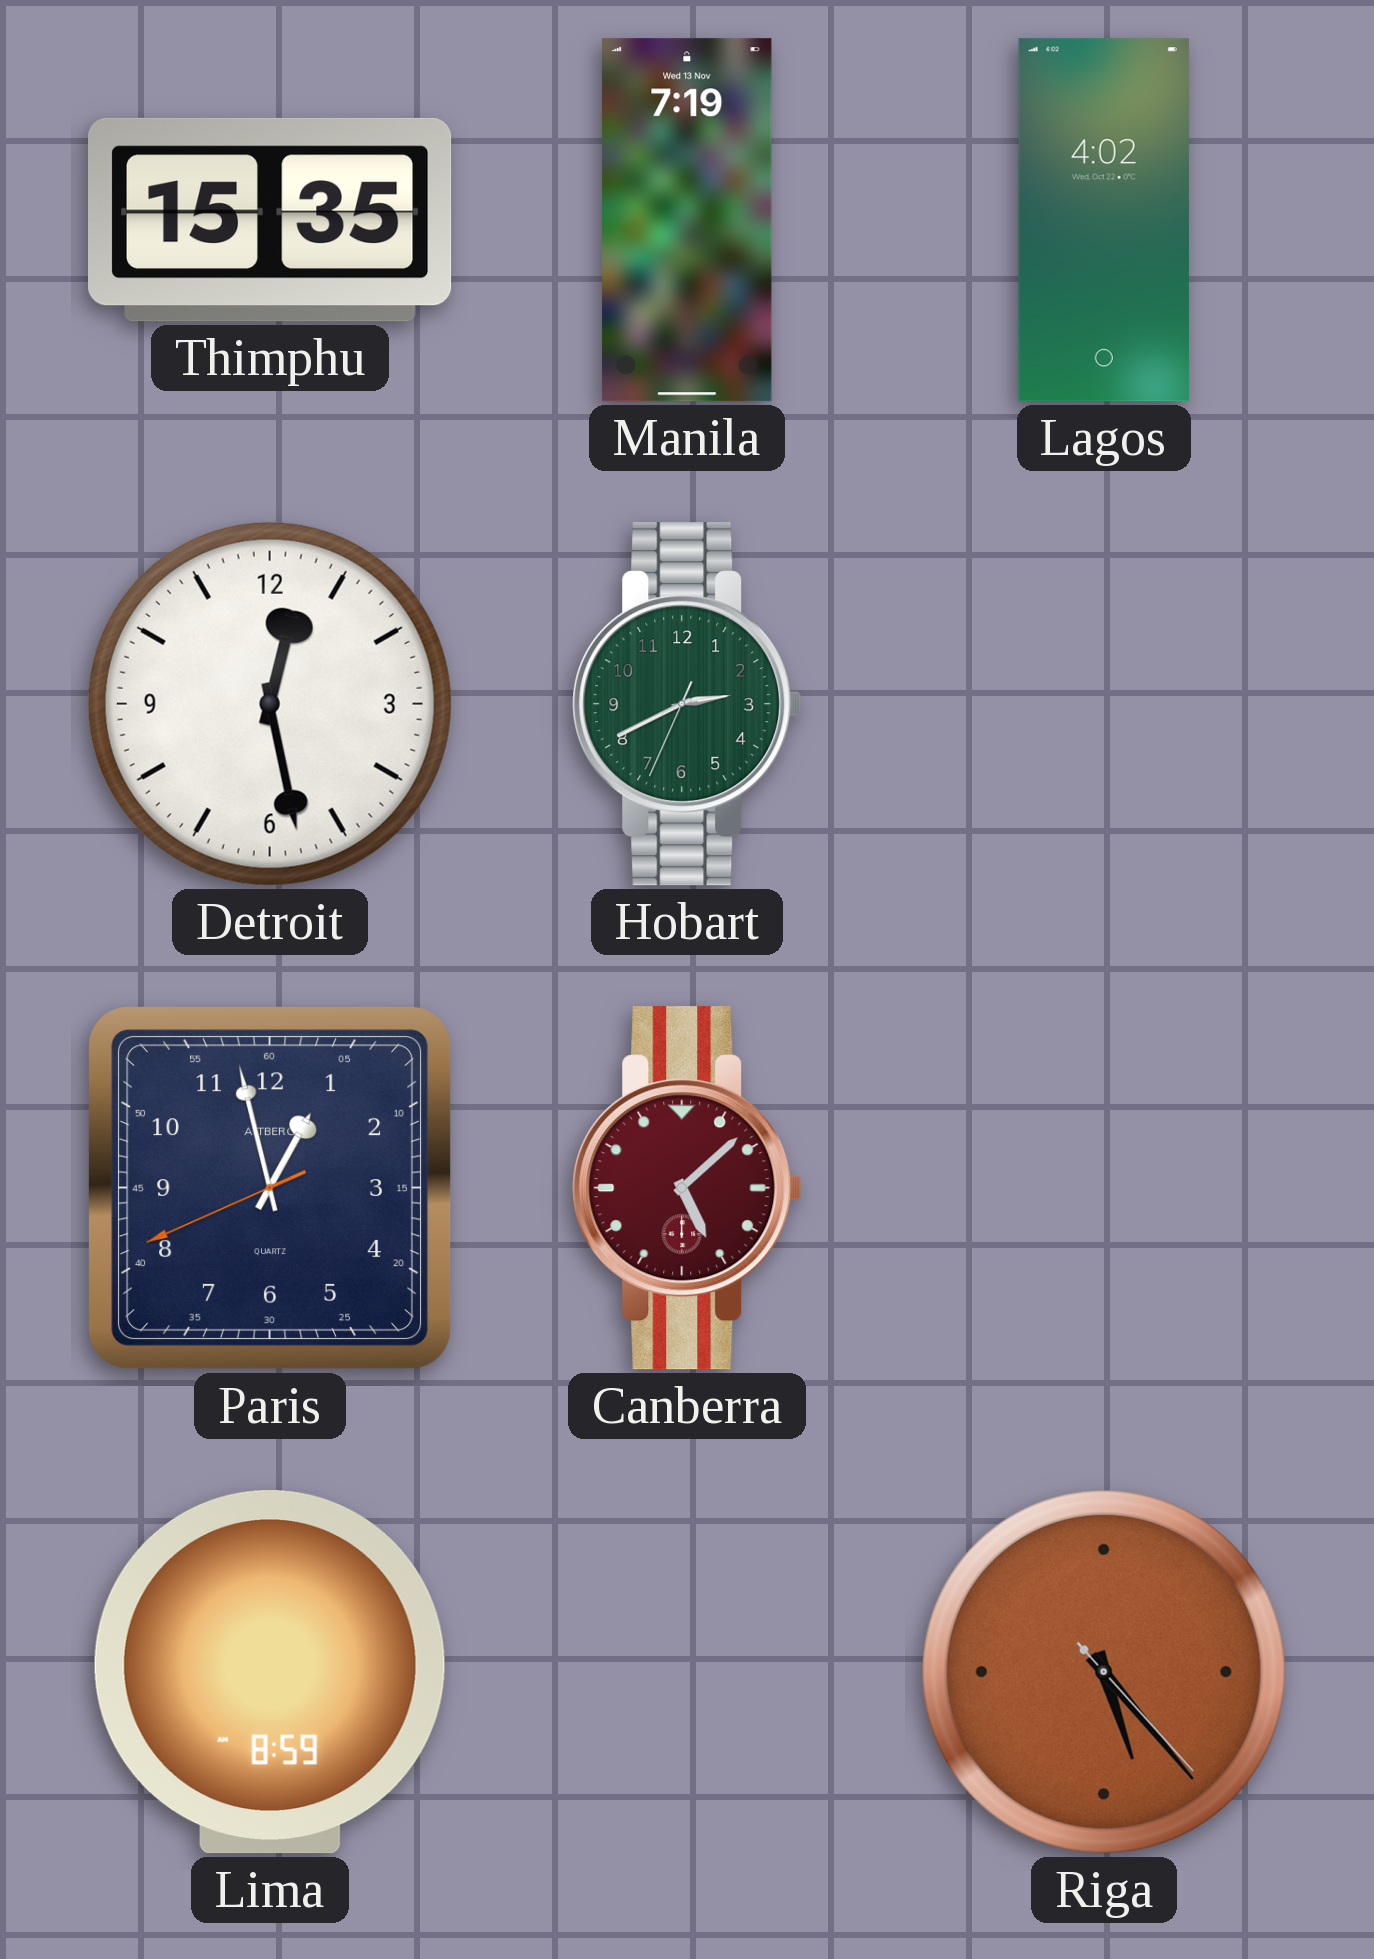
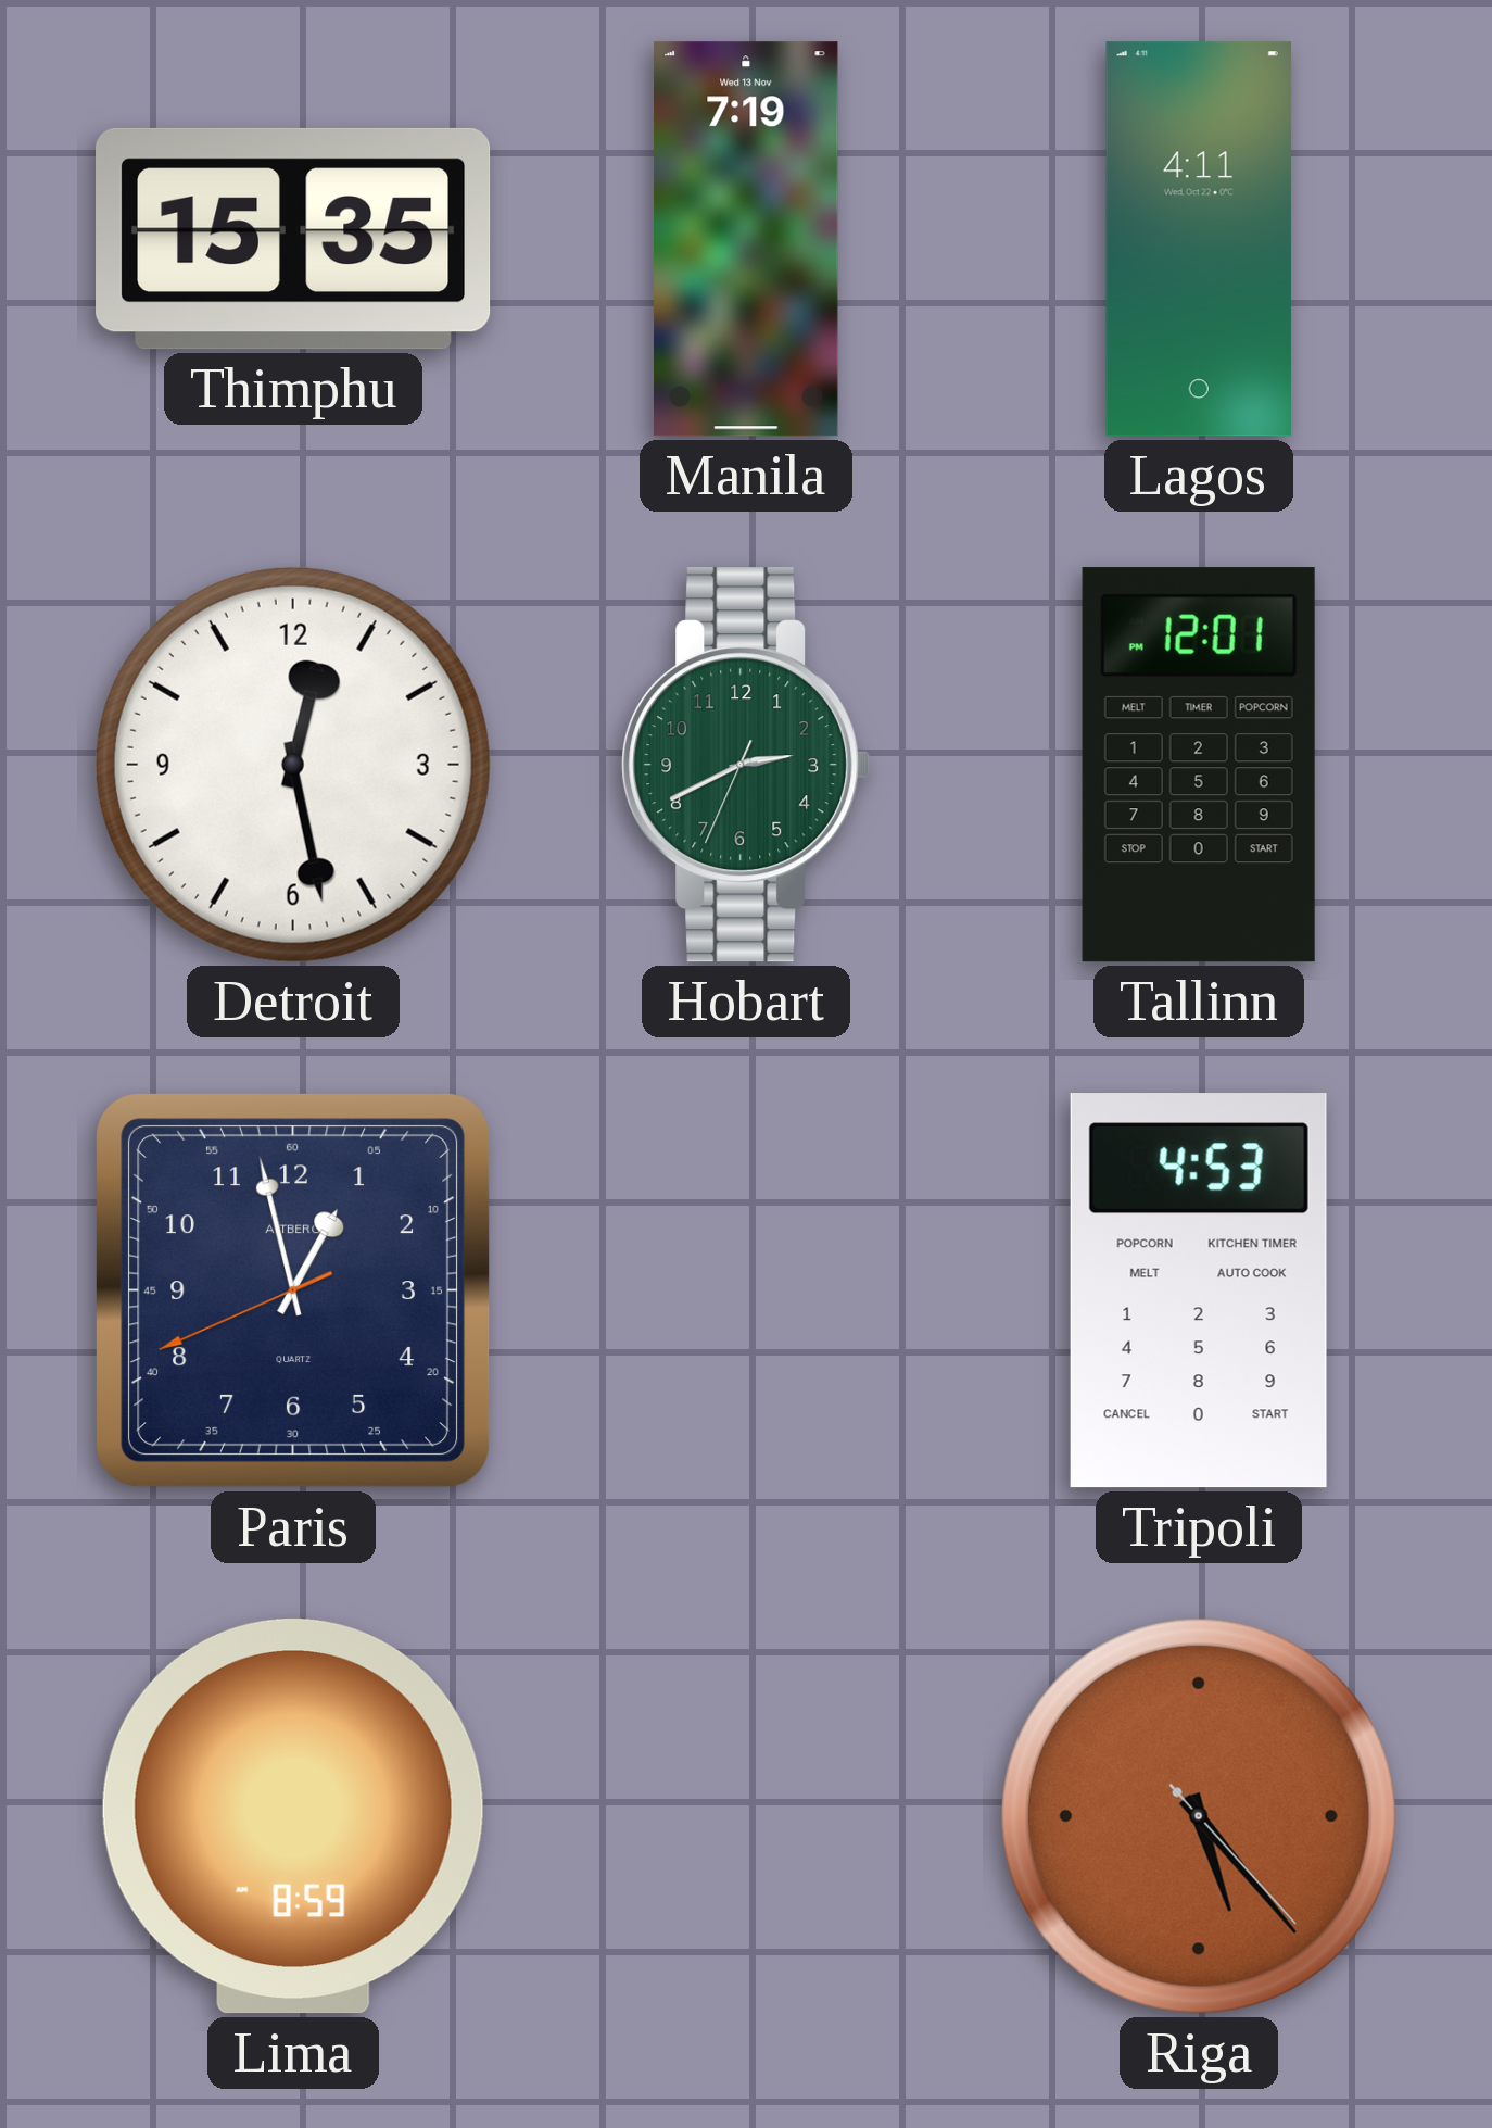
Lagos: 4:02 -> 4:11
Tallinn: none -> 12:01
Canberra: 5:08 -> none
Tripoli: none -> 4:53
